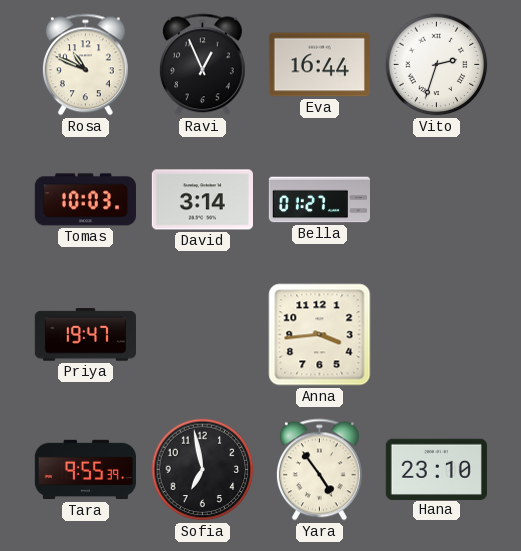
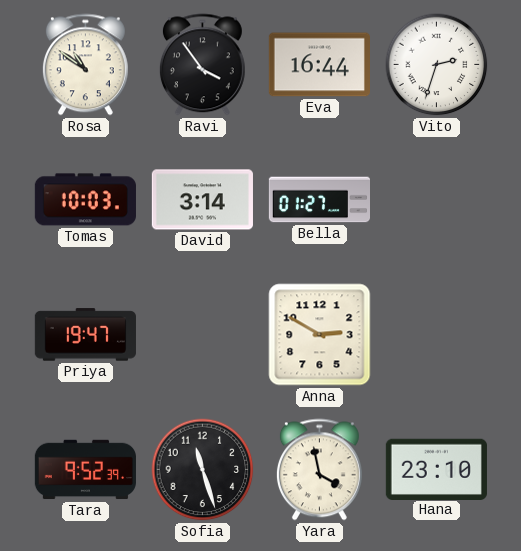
Rosa: 10:49 -> 10:51
Ravi: 12:56 -> 3:54
Anna: 3:44 -> 2:50
Tara: 9:55 -> 9:52
Sofia: 6:58 -> 11:27
Yara: 4:54 -> 3:58
